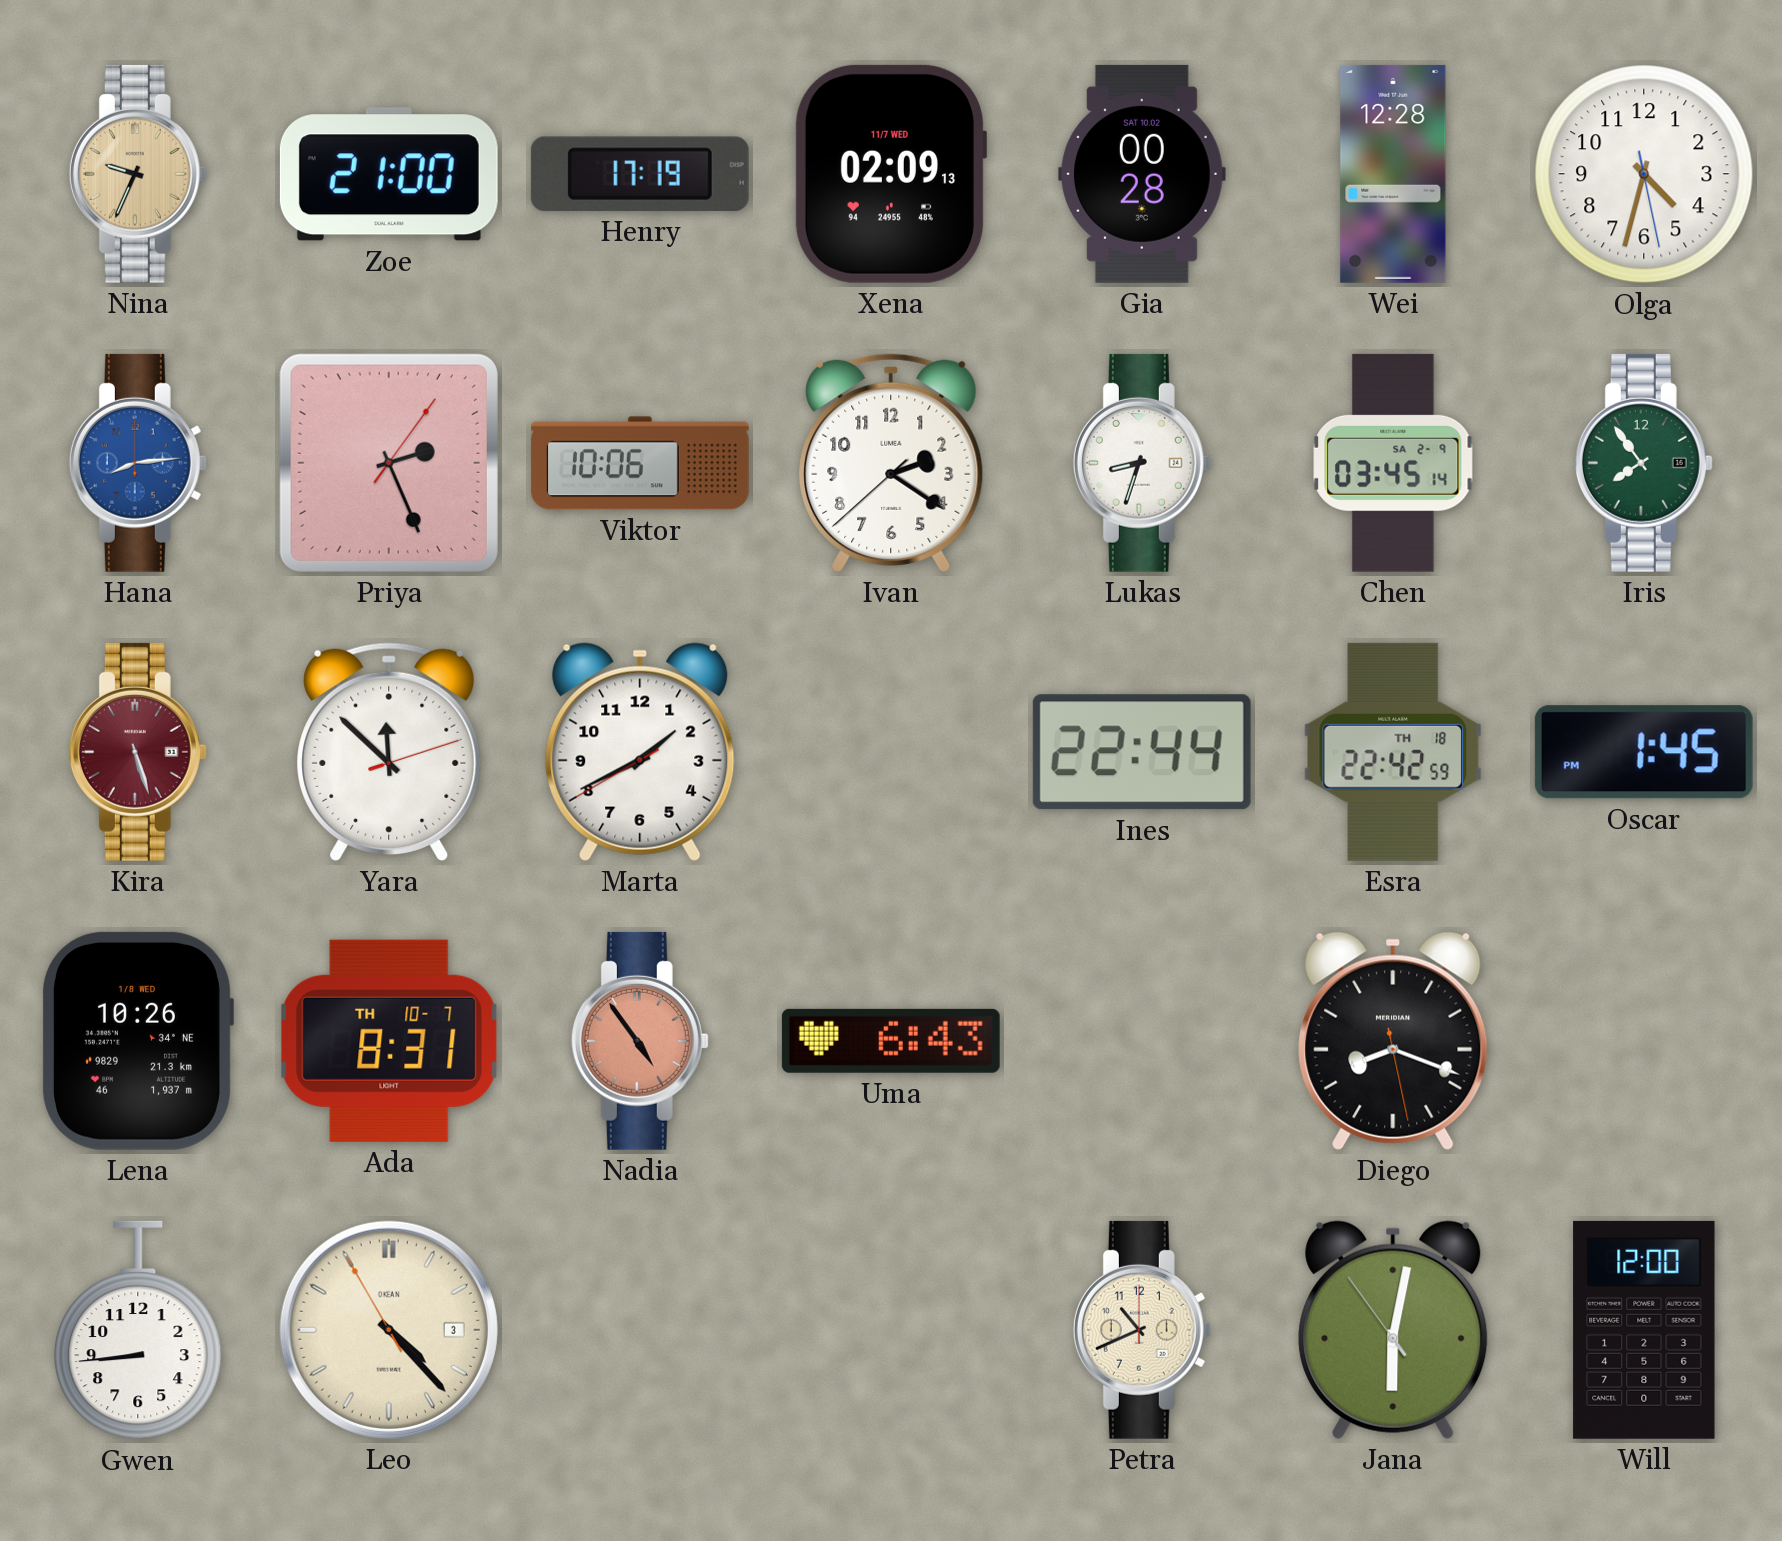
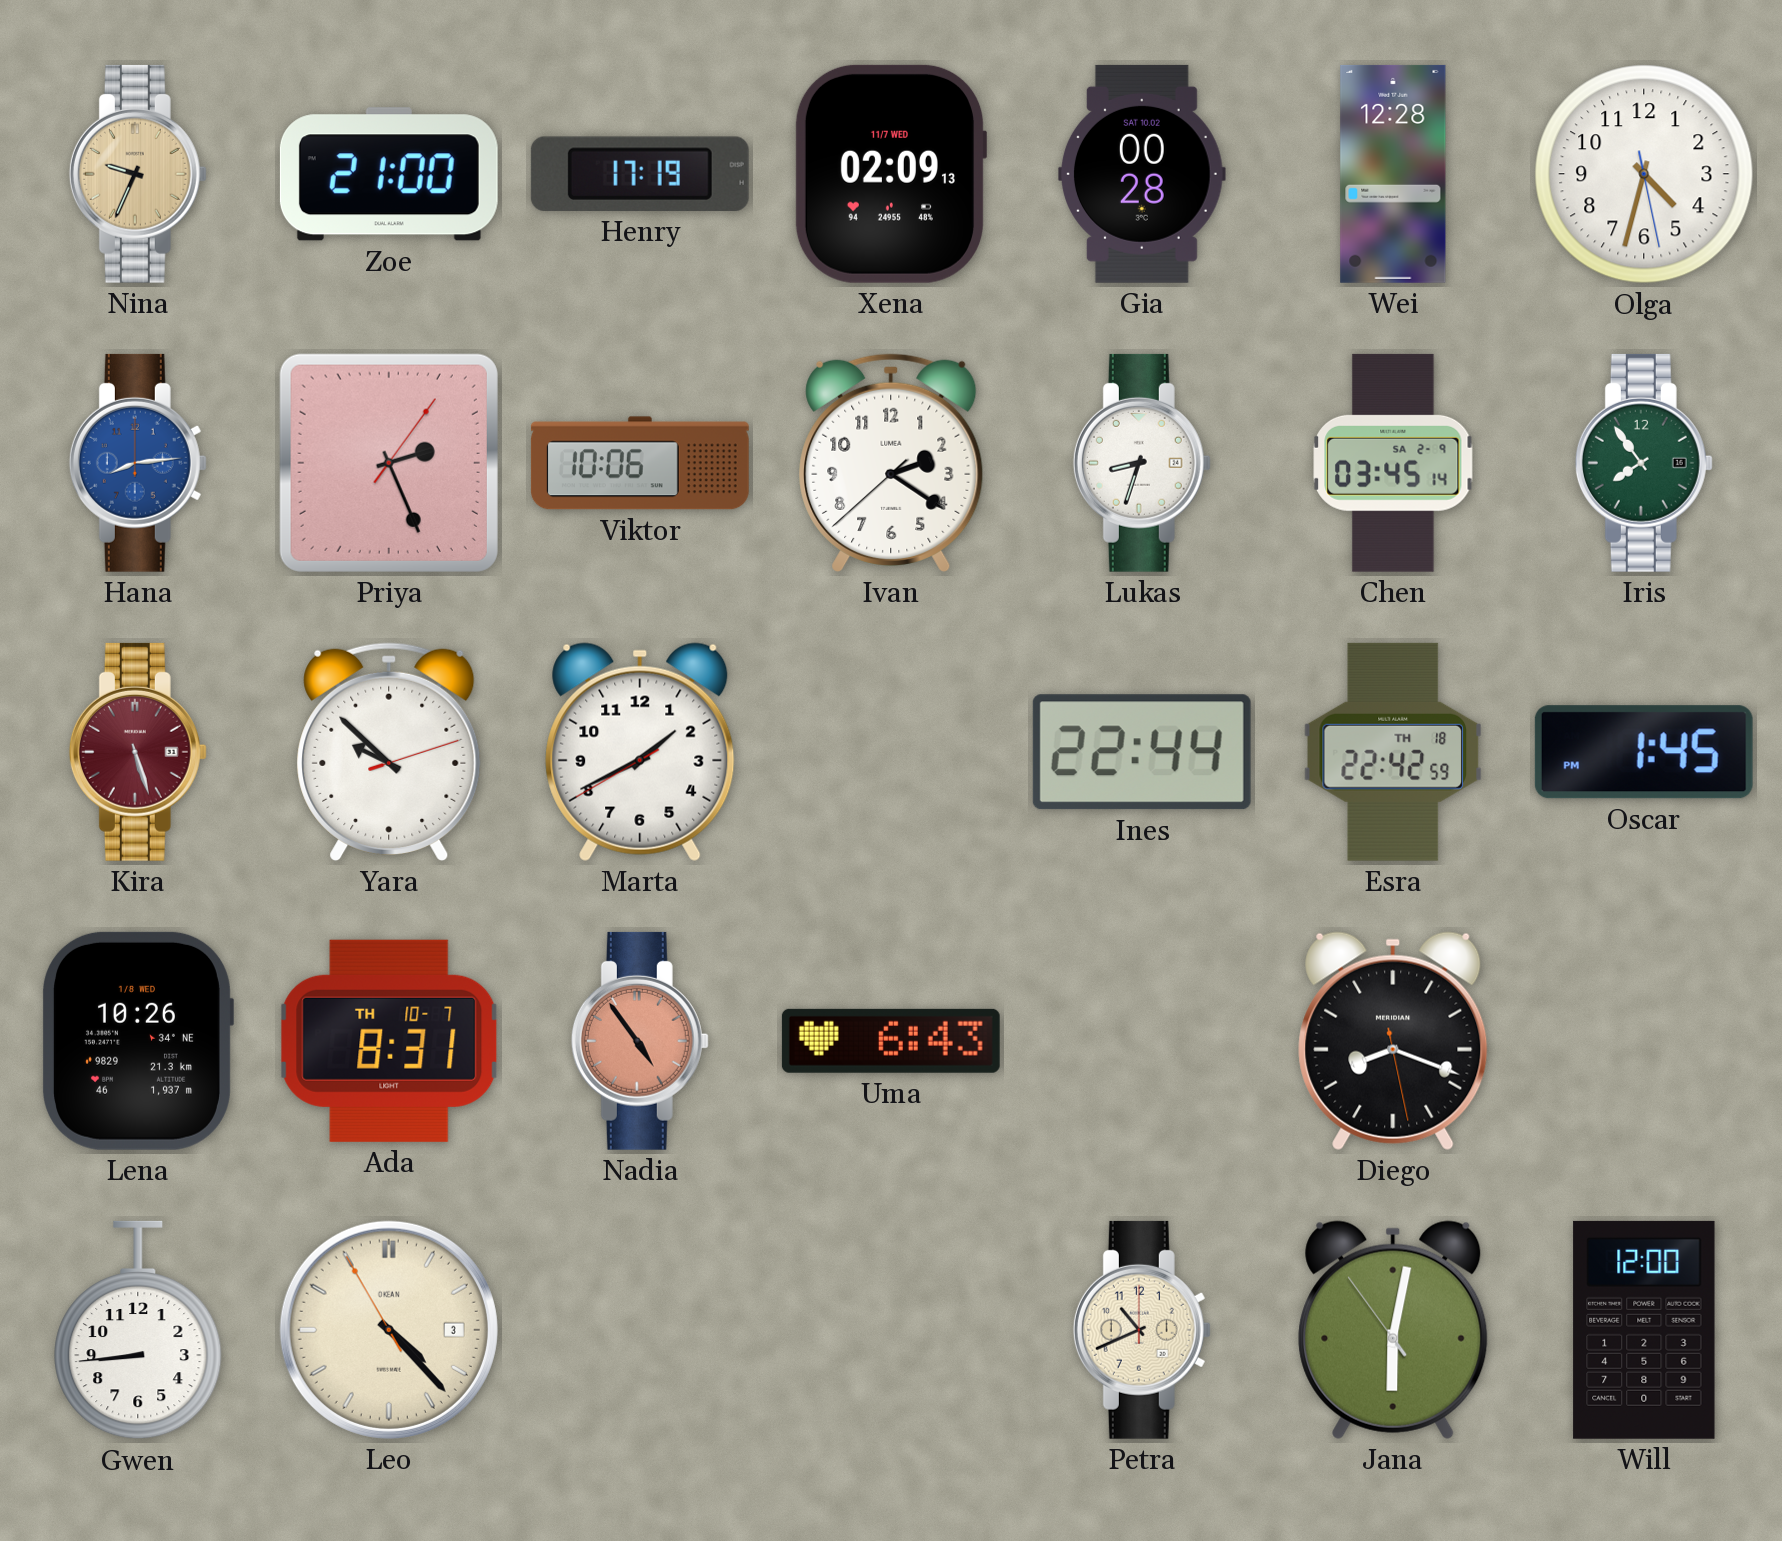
Yara: 11:52 -> 9:52
